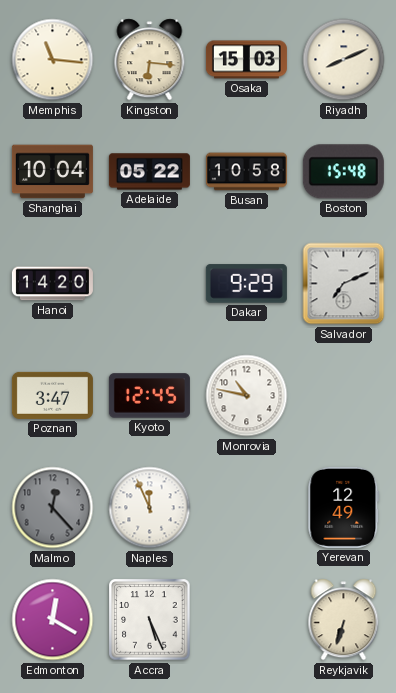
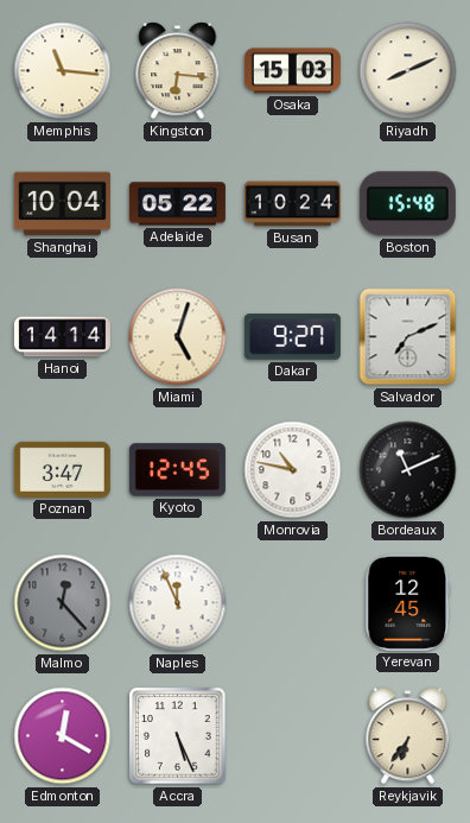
Busan: 10:58 -> 10:24
Hanoi: 14:20 -> 14:14
Miami: none -> 5:03
Dakar: 9:29 -> 9:27
Bordeaux: none -> 11:11
Yerevan: 12:49 -> 12:45
Reykjavik: 6:33 -> 6:36
